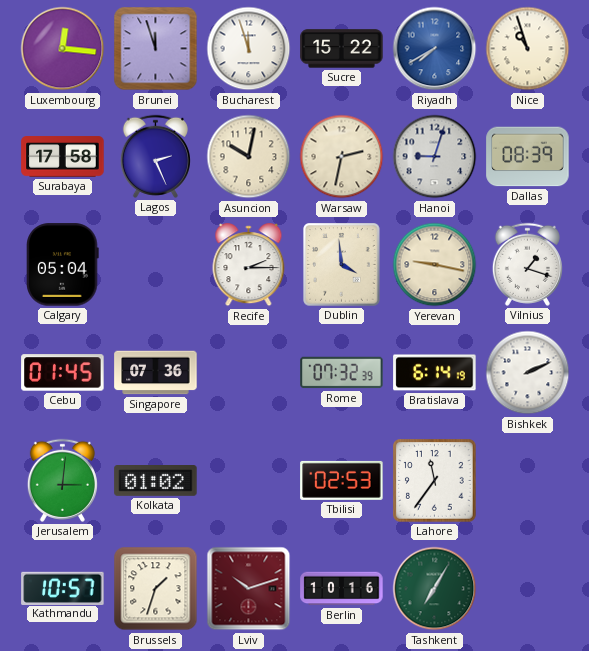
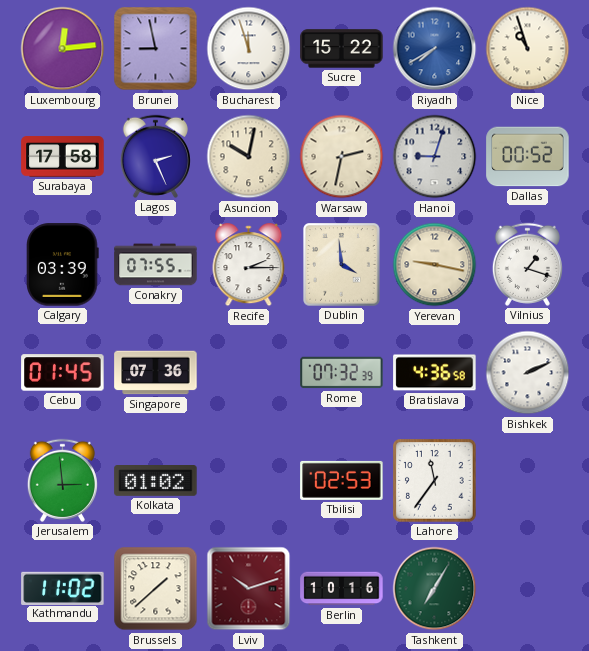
Luxembourg: 12:16 -> 12:14
Brunei: 11:57 -> 8:58
Dallas: 08:39 -> 00:52
Calgary: 05:04 -> 03:39
Conakry: none -> 07:55
Bratislava: 6:14 -> 4:36
Jerusalem: 3:01 -> 2:59
Kathmandu: 10:57 -> 11:02
Brussels: 1:33 -> 1:38
